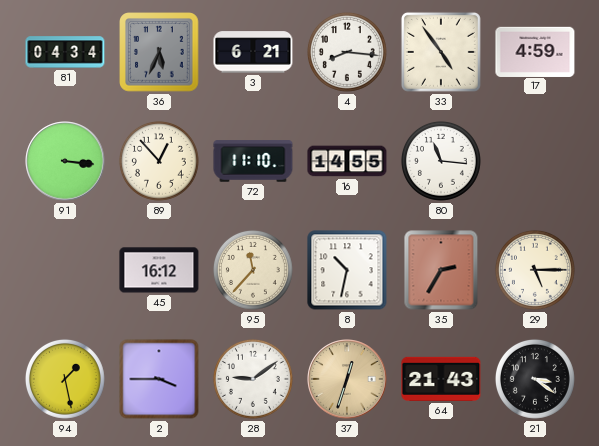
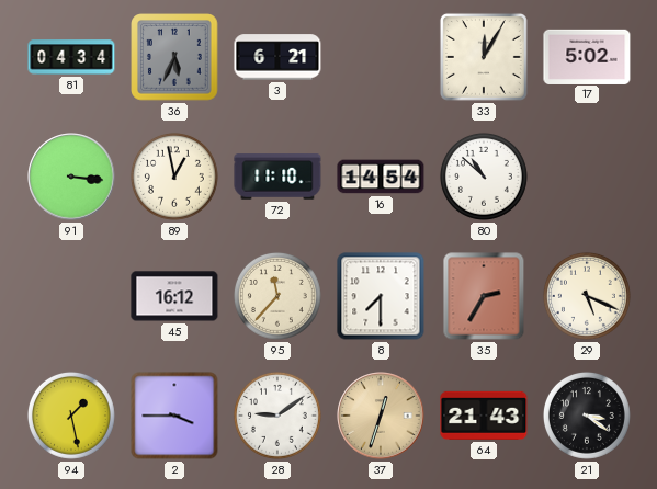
4: 8:16 -> none
33: 4:54 -> 12:05
17: 4:59 -> 5:02
89: 12:53 -> 12:58
16: 14:55 -> 14:54
80: 11:16 -> 10:52
8: 10:32 -> 7:30
29: 5:15 -> 5:19
